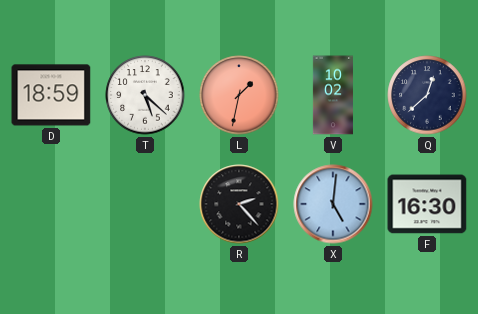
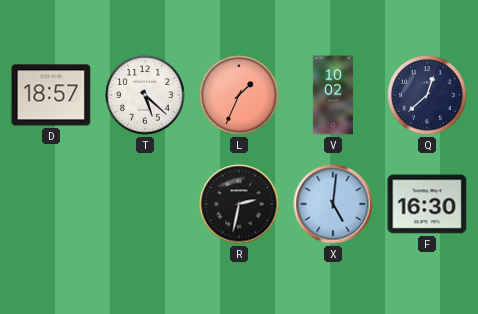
D: 18:59 -> 18:57
L: 1:32 -> 1:34
R: 2:23 -> 2:32
